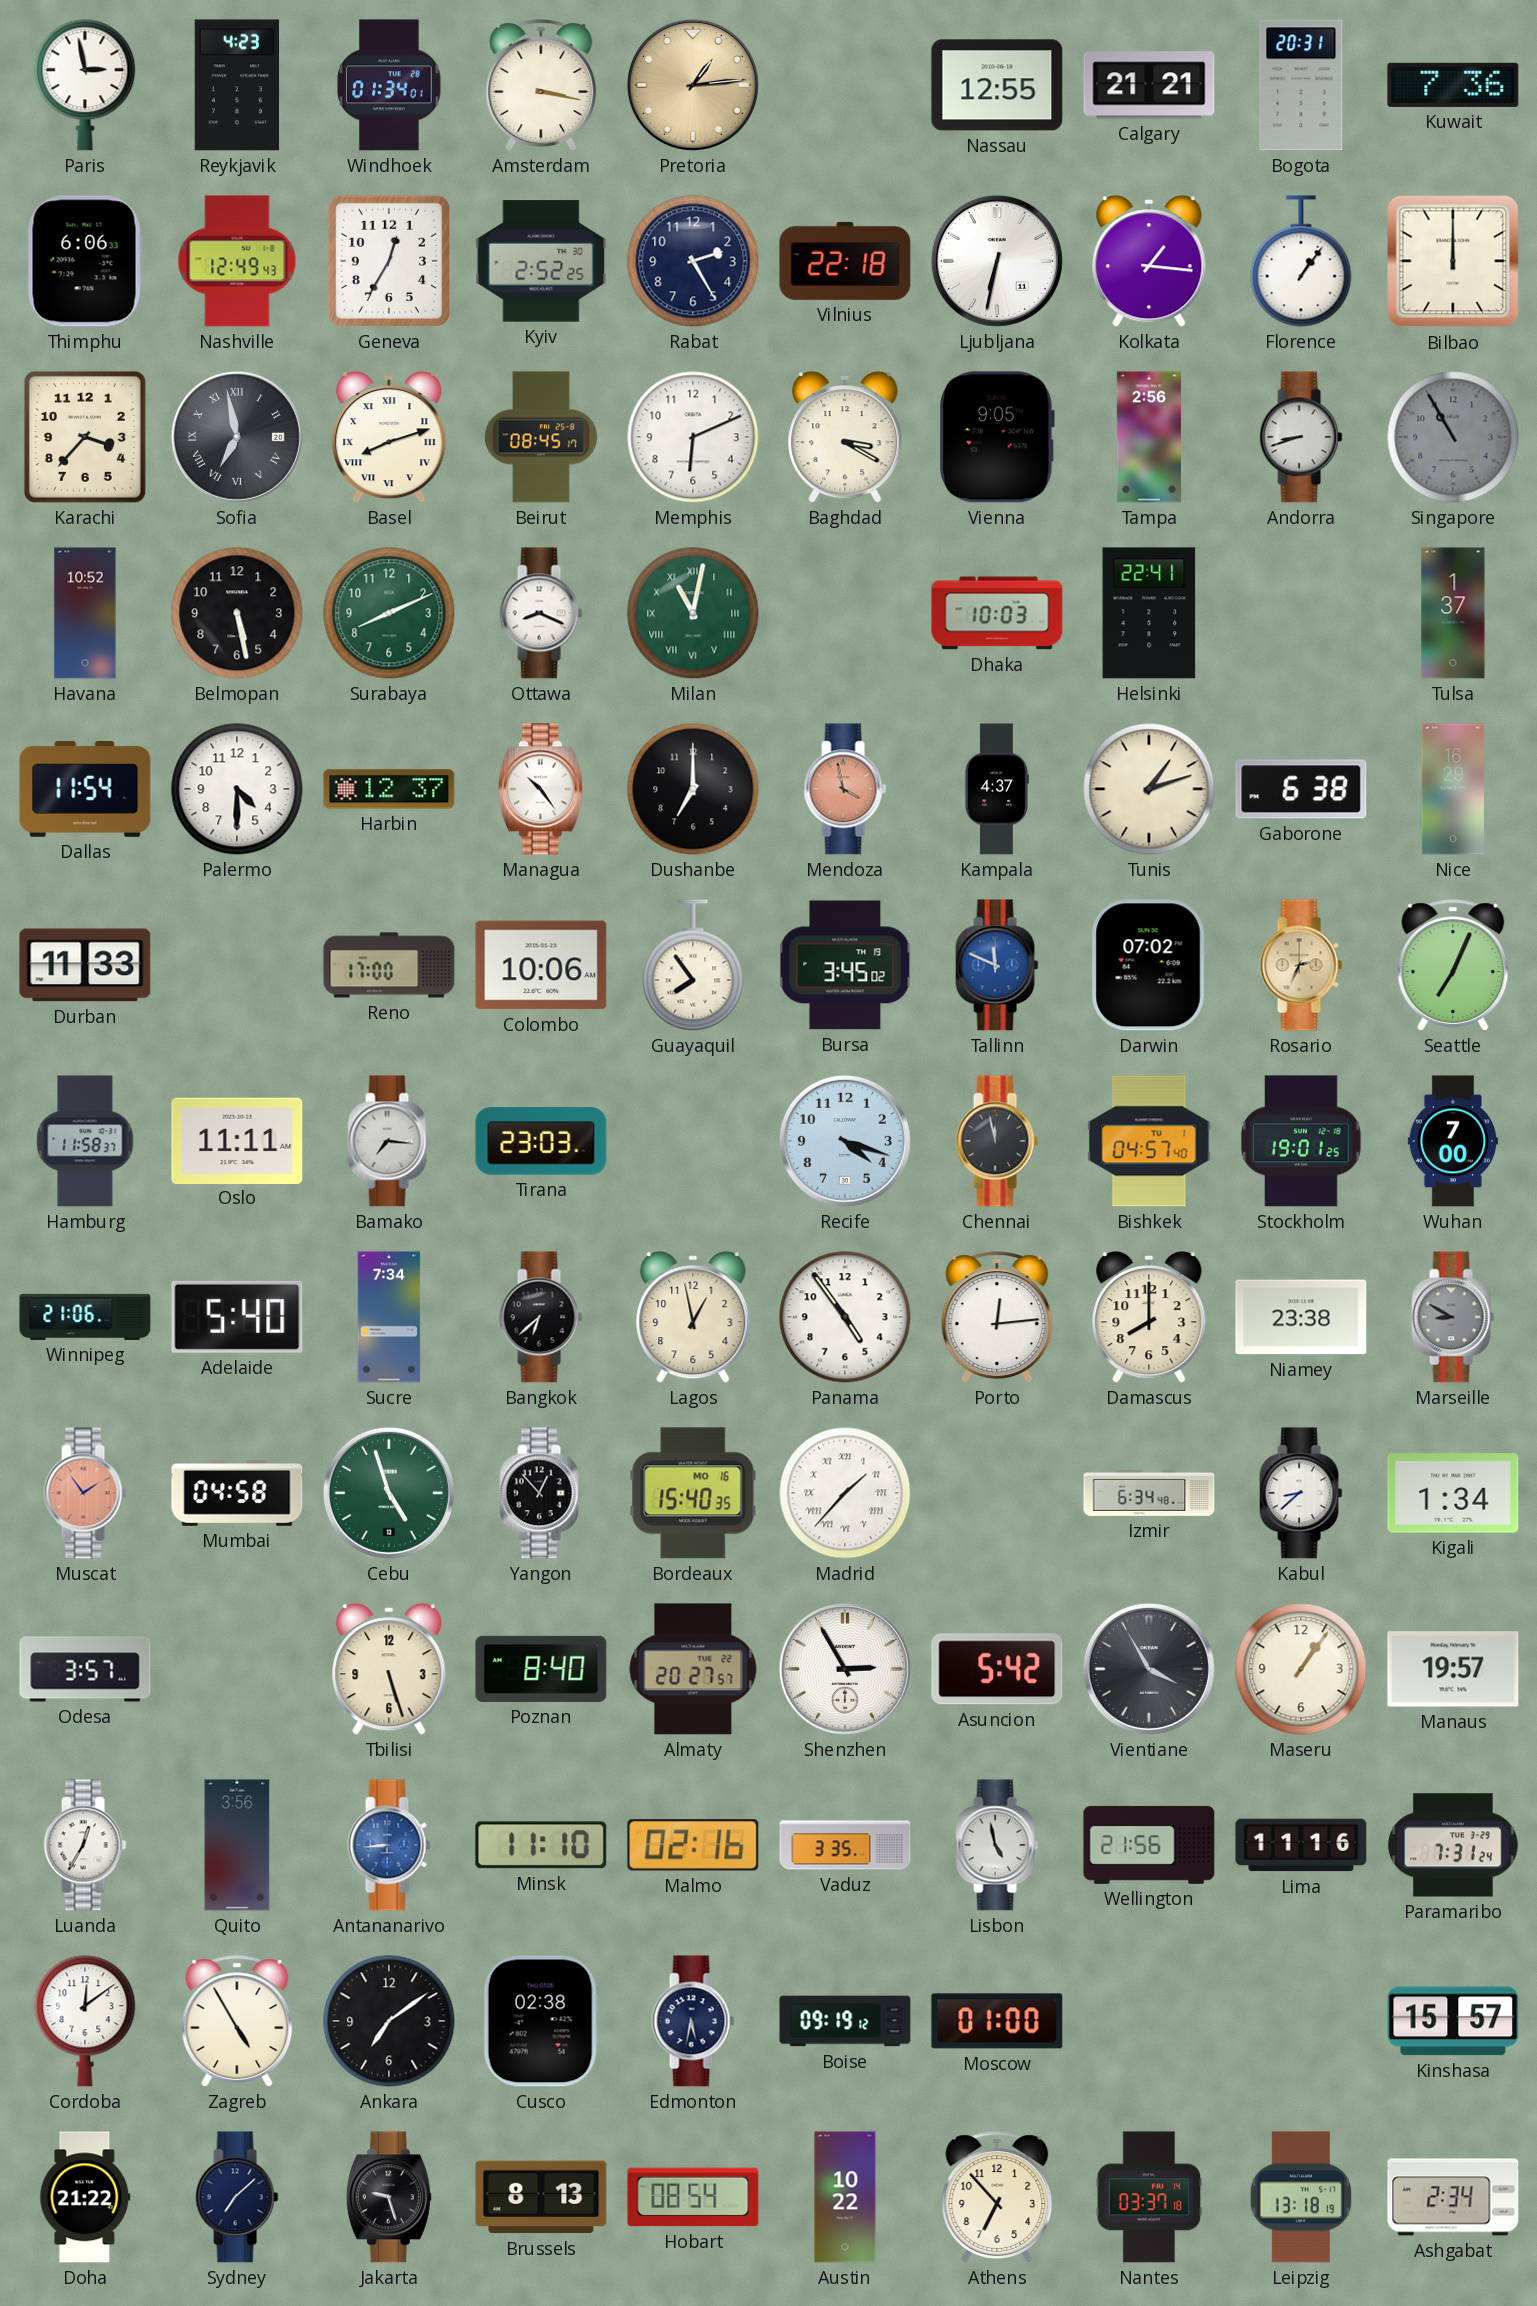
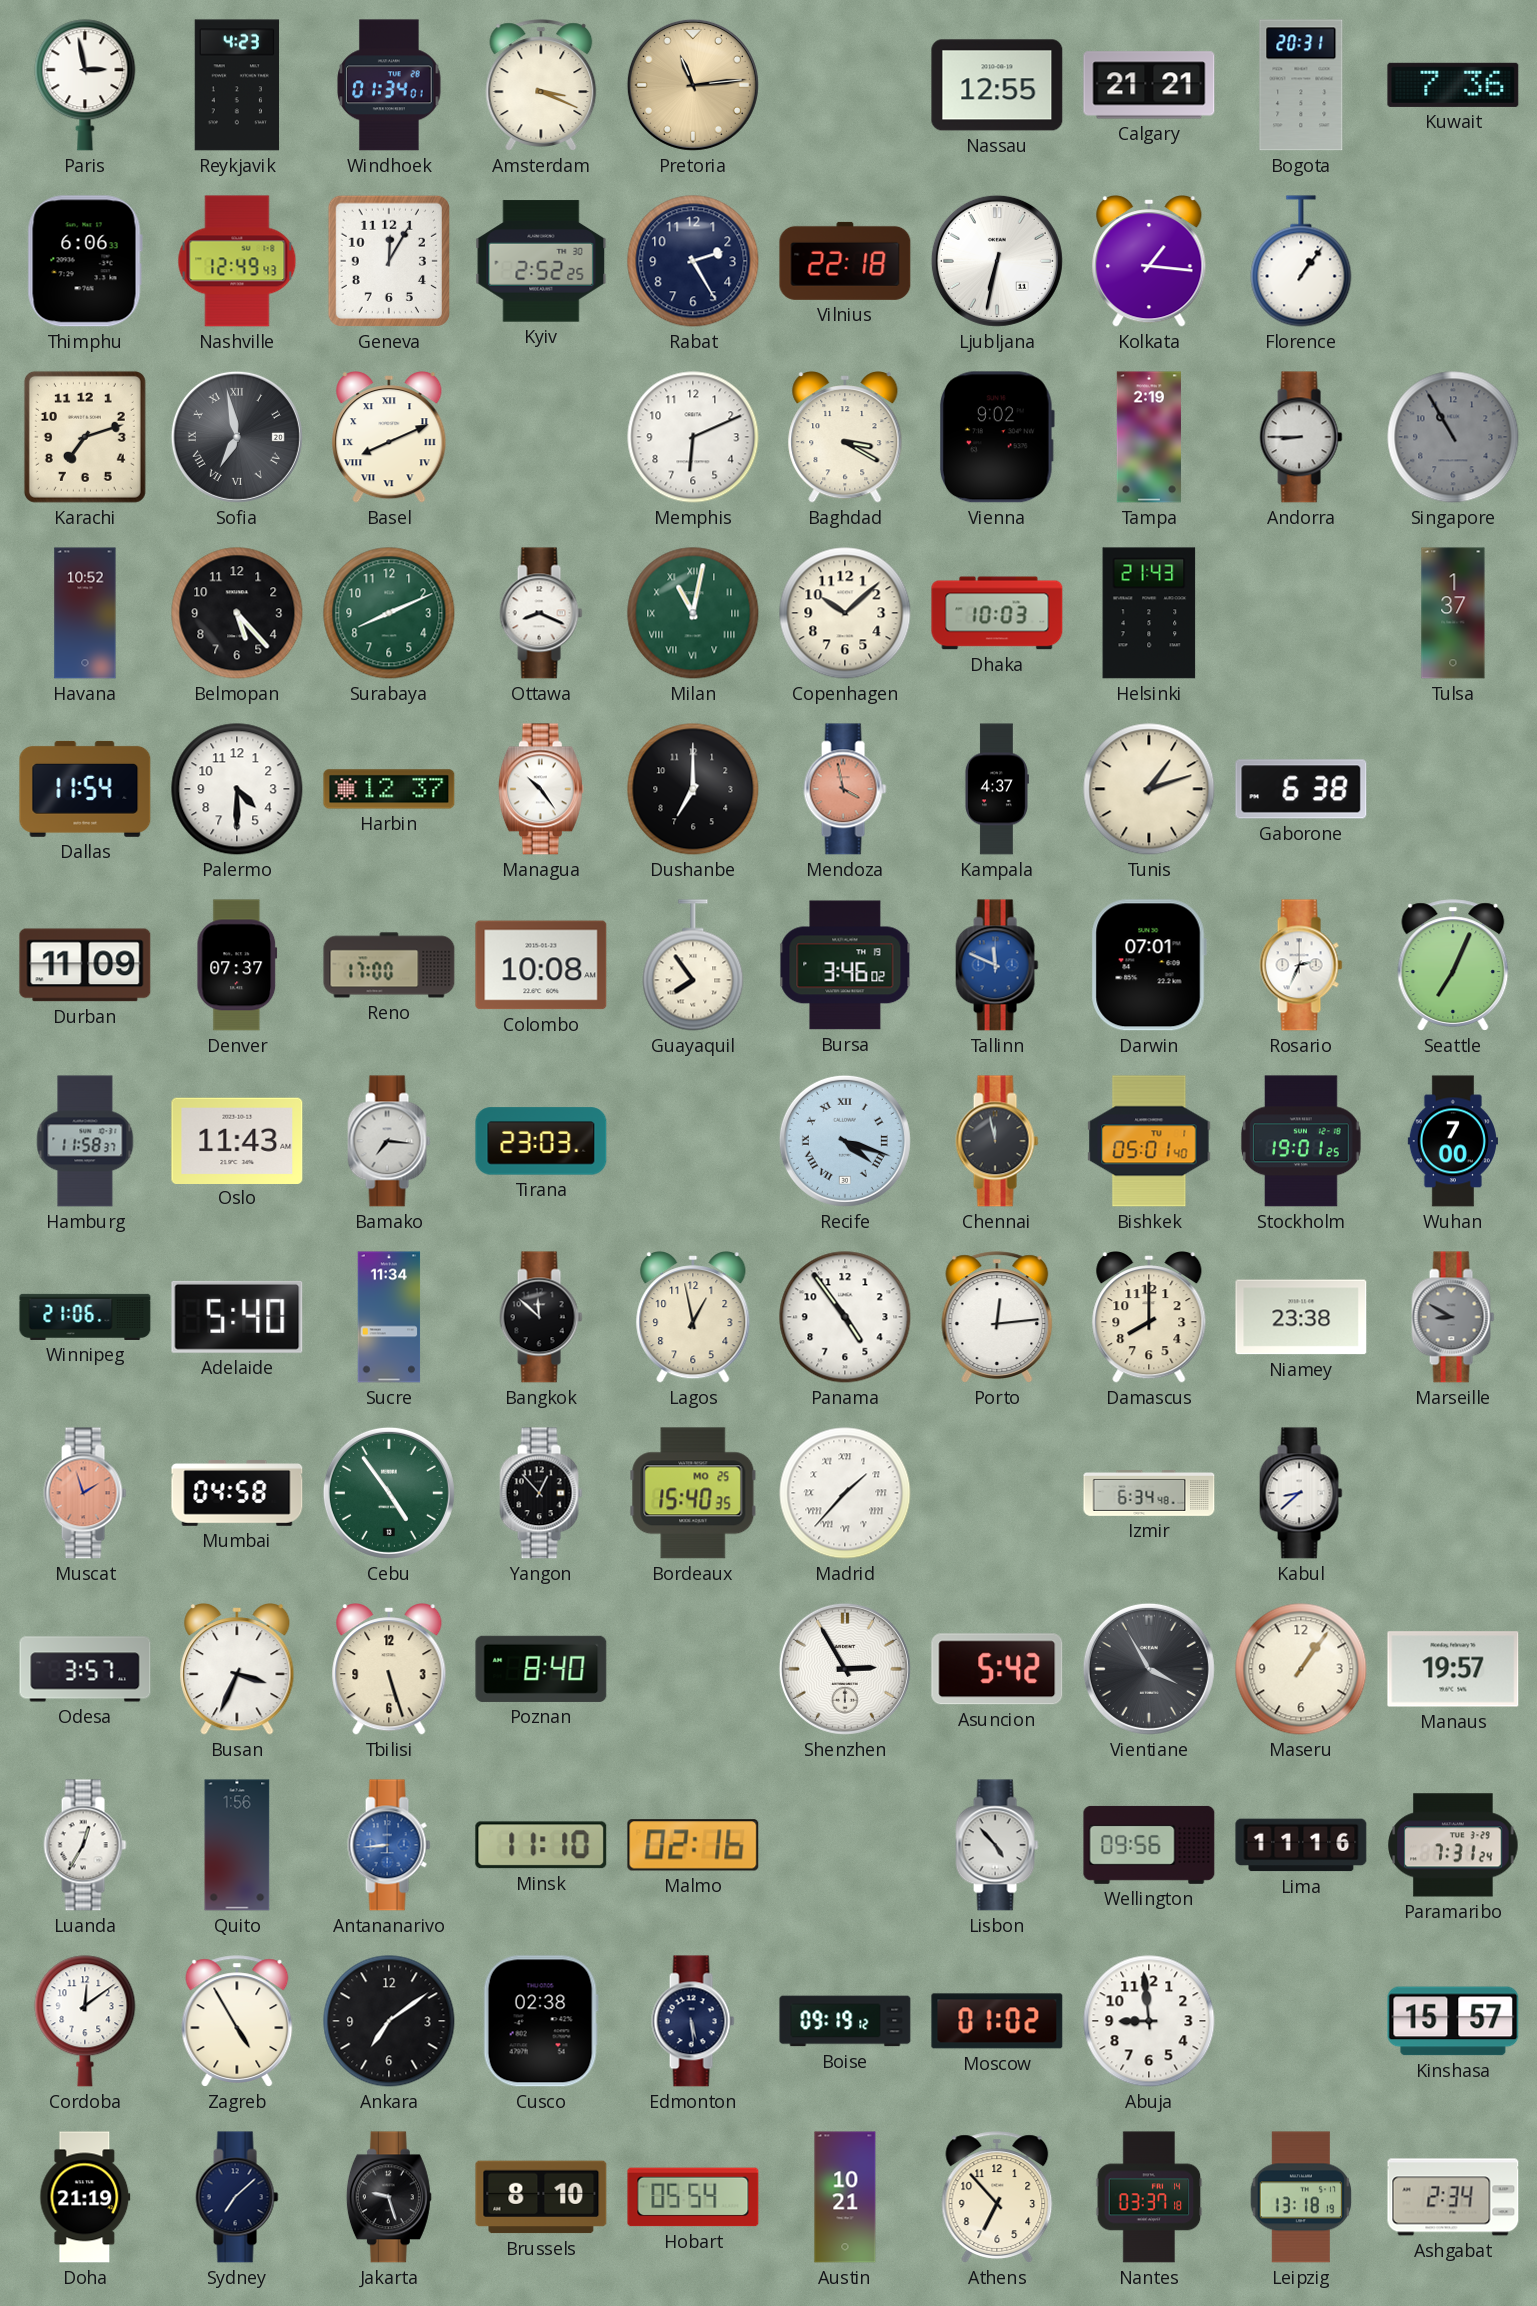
Amsterdam: 3:17 -> 3:19
Pretoria: 1:14 -> 11:14
Geneva: 12:35 -> 12:05
Bilbao: 12:00 -> none
Karachi: 3:37 -> 7:12
Basel: 8:12 -> 8:11
Beirut: 08:45 -> none
Vienna: 9:05 -> 9:02
Tampa: 2:56 -> 2:19
Andorra: 8:42 -> 8:45
Belmopan: 5:28 -> 5:23
Copenhagen: none -> 10:08
Helsinki: 22:41 -> 21:43
Nice: 16:29 -> none
Durban: 11:33 -> 11:09
Denver: none -> 07:37
Colombo: 10:06 -> 10:08
Bursa: 3:45 -> 3:46
Darwin: 07:02 -> 07:01
Rosario dial: champagne -> white
Oslo: 11:11 -> 11:43
Recife numerals: Arabic -> Roman
Bishkek: 04:57 -> 05:01
Sucre: 7:34 -> 11:34
Bangkok: 6:38 -> 11:52
Muscat: 1:54 -> 1:57
Cebu: 4:57 -> 4:54
Bordeaux date: MO 16 -> MO 25
Kigali: 1:34 -> none
Busan: none -> 3:34
Almaty: 20:27 -> none
Quito: 3:56 -> 1:56
Vaduz: 3:35 -> none
Lisbon: 4:58 -> 4:53
Wellington: 21:56 -> 09:56
Edmonton: 5:32 -> 5:29
Moscow: 01:00 -> 01:02
Abuja: none -> 8:59
Doha: 21:22 -> 21:19
Brussels: 8:13 -> 8:10
Hobart: 08:54 -> 05:54
Austin: 10:22 -> 10:21
